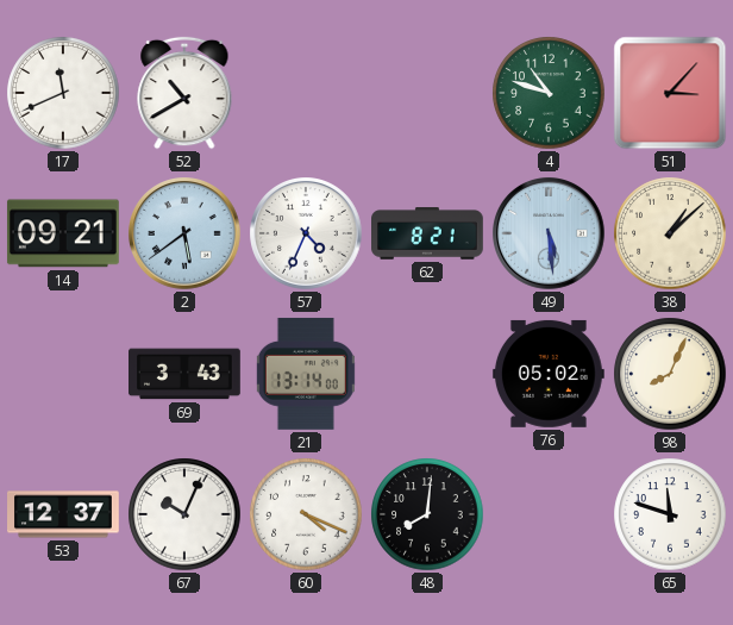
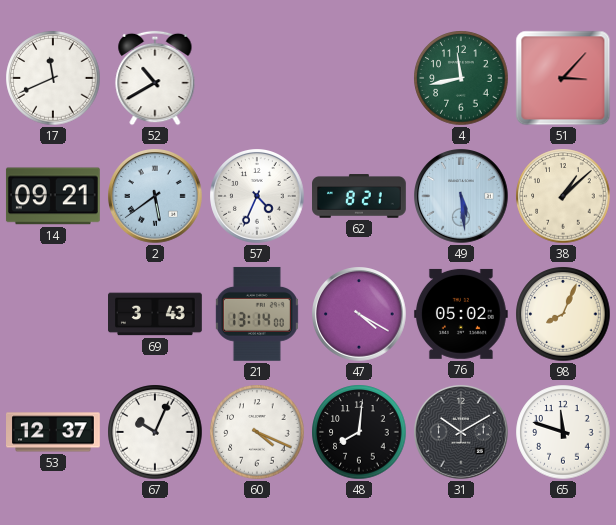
4: 10:48 -> 11:43
47: none -> 4:20
31: none -> 10:10
